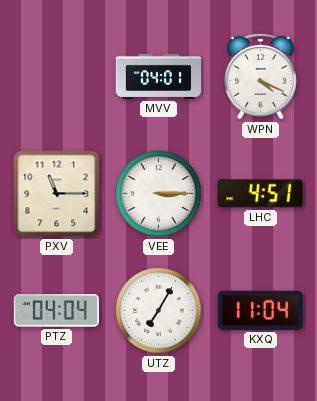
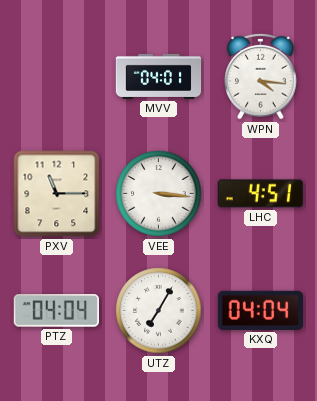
WPN: 4:19 -> 4:16
VEE: 3:15 -> 3:16
KXQ: 11:04 -> 04:04
